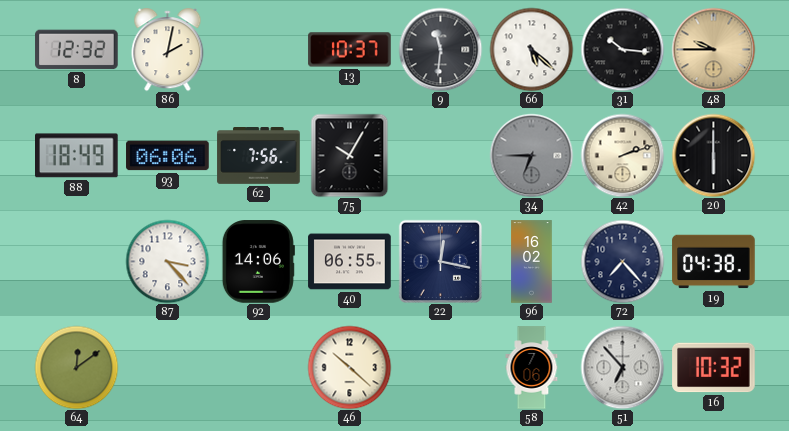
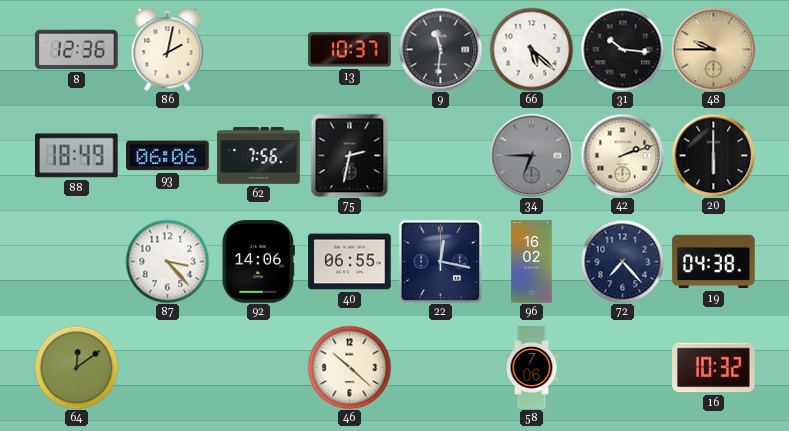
8: 12:32 -> 12:36
75: 10:05 -> 2:32
51: 6:53 -> none
